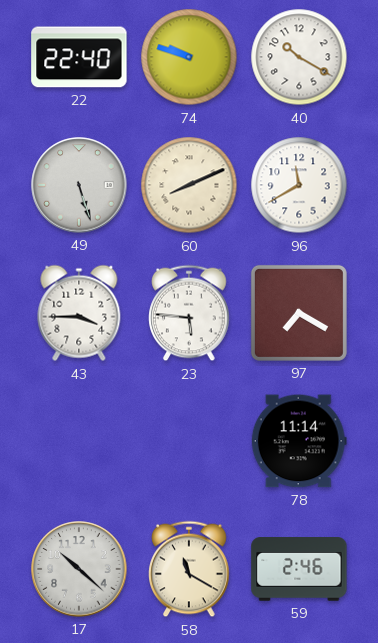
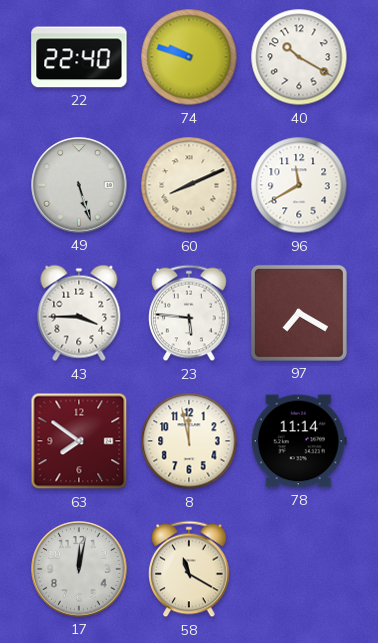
63: none -> 7:51
8: none -> 11:58
17: 10:22 -> 12:02
59: 2:46 -> none
